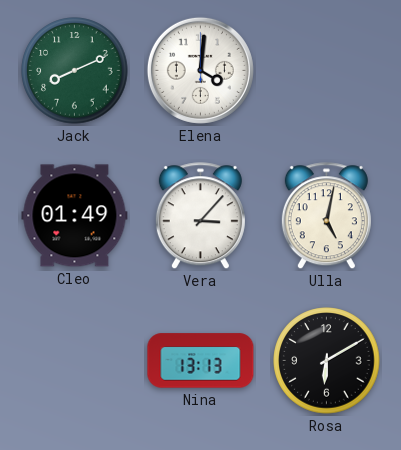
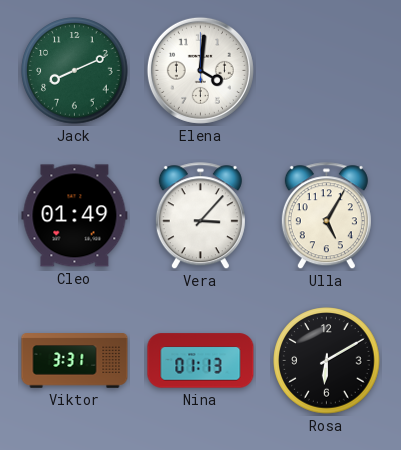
Ulla: 5:02 -> 5:05
Viktor: none -> 3:31
Nina: 13:13 -> 01:13
